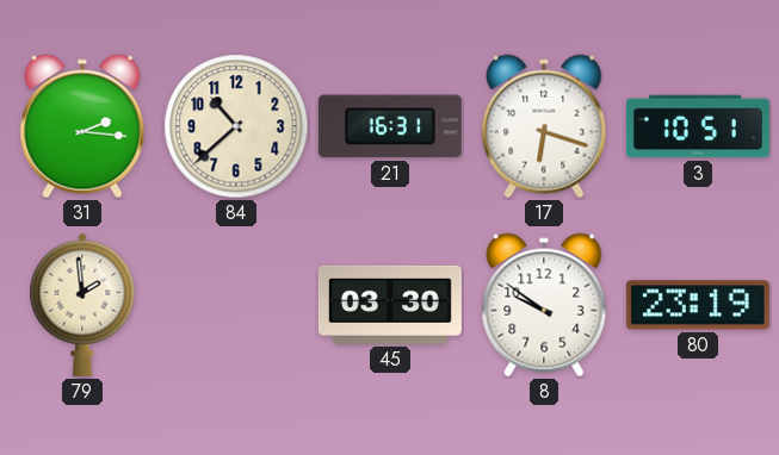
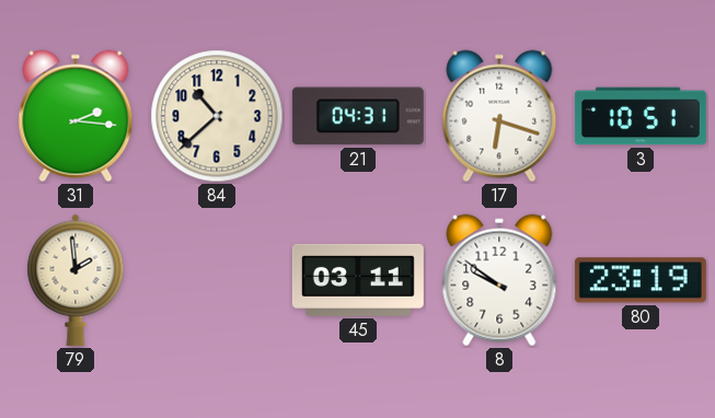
21: 16:31 -> 04:31
45: 03:30 -> 03:11
